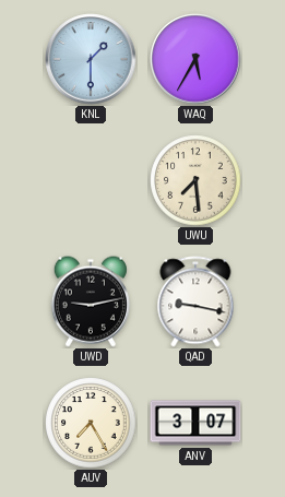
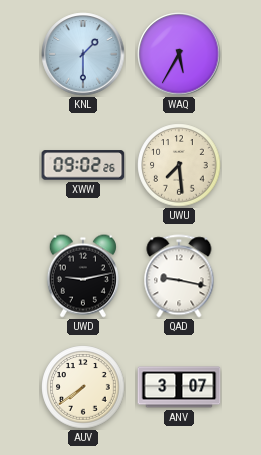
XWW: none -> 09:02
AUV: 7:25 -> 7:39
